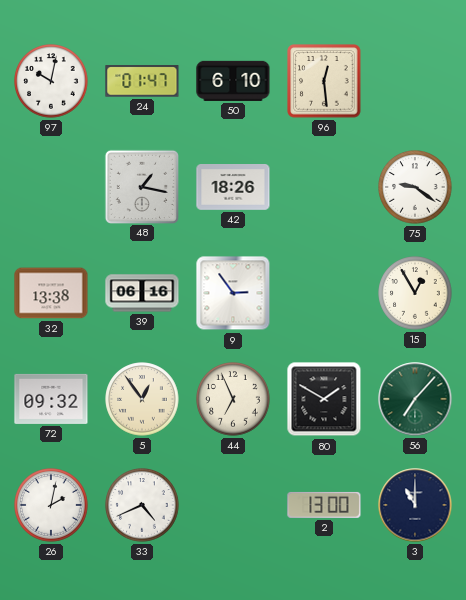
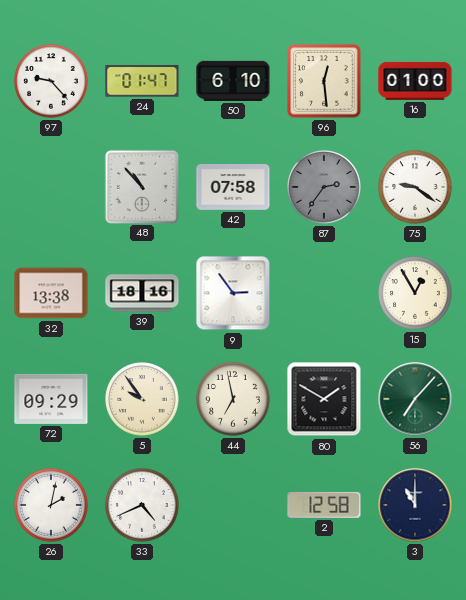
97: 10:02 -> 9:23
16: none -> 01:00
48: 1:17 -> 10:53
42: 18:26 -> 07:58
87: none -> 2:36
39: 06:16 -> 18:16
72: 09:32 -> 09:29
5: 12:54 -> 9:54
44: 6:56 -> 6:58
2: 13:00 -> 12:58
